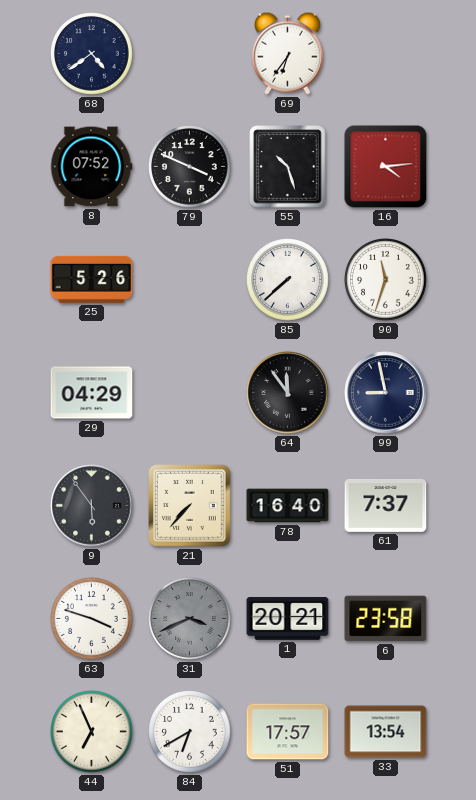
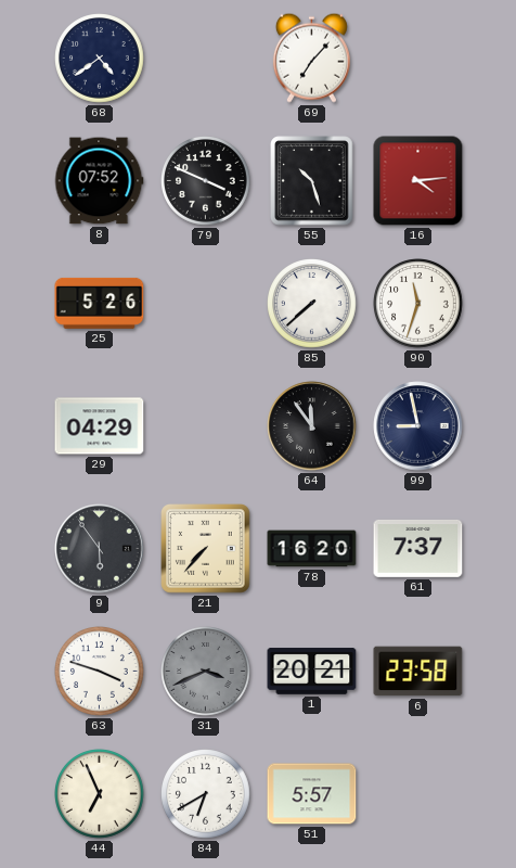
69: 6:36 -> 7:07
78: 16:40 -> 16:20
51: 17:57 -> 5:57
33: 13:54 -> none
